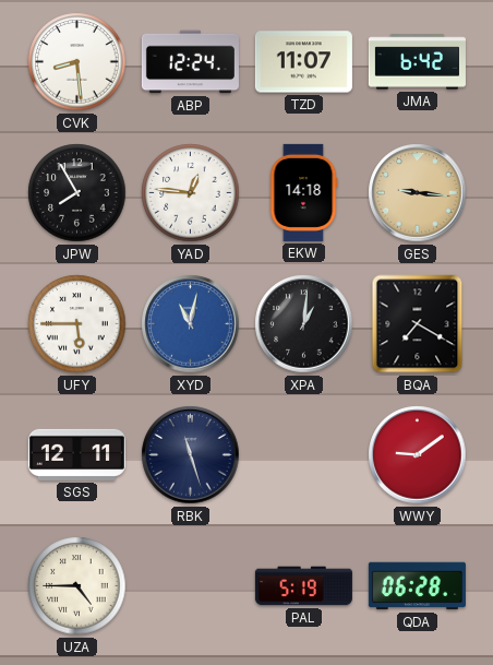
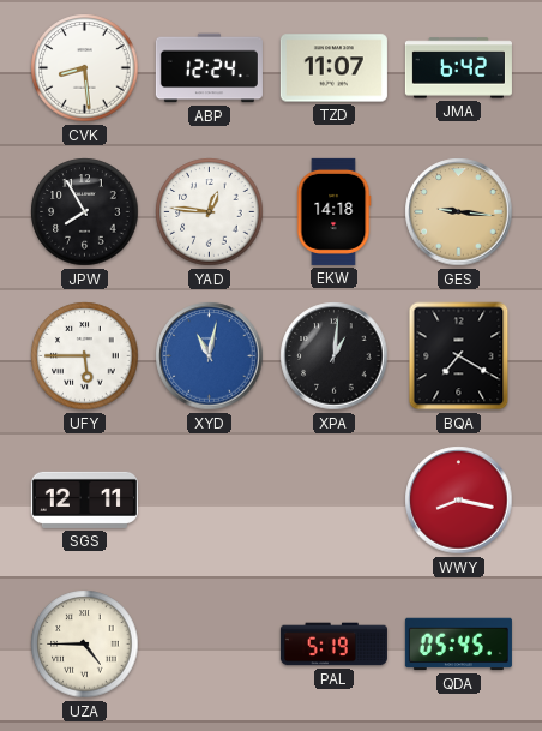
RBK: 11:27 -> none
WWY: 9:09 -> 8:17
QDA: 06:28 -> 05:45
